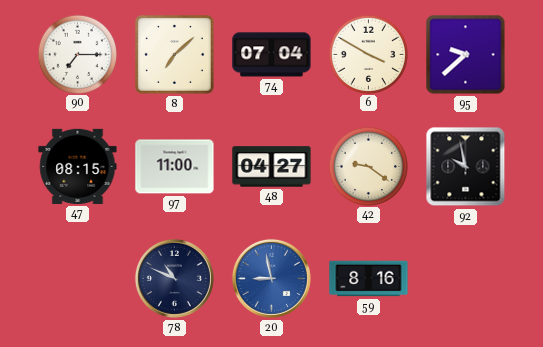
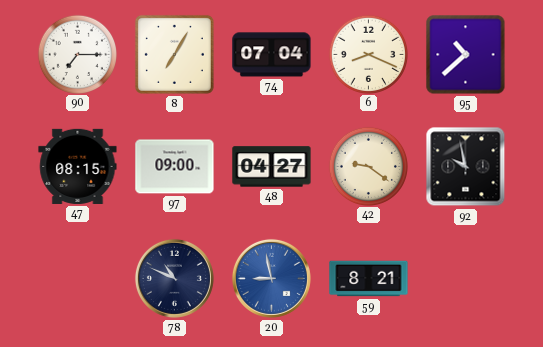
8: 7:08 -> 7:05
6: 3:50 -> 8:19
95: 9:38 -> 10:38
97: 11:00 -> 09:00
59: 8:16 -> 8:21
